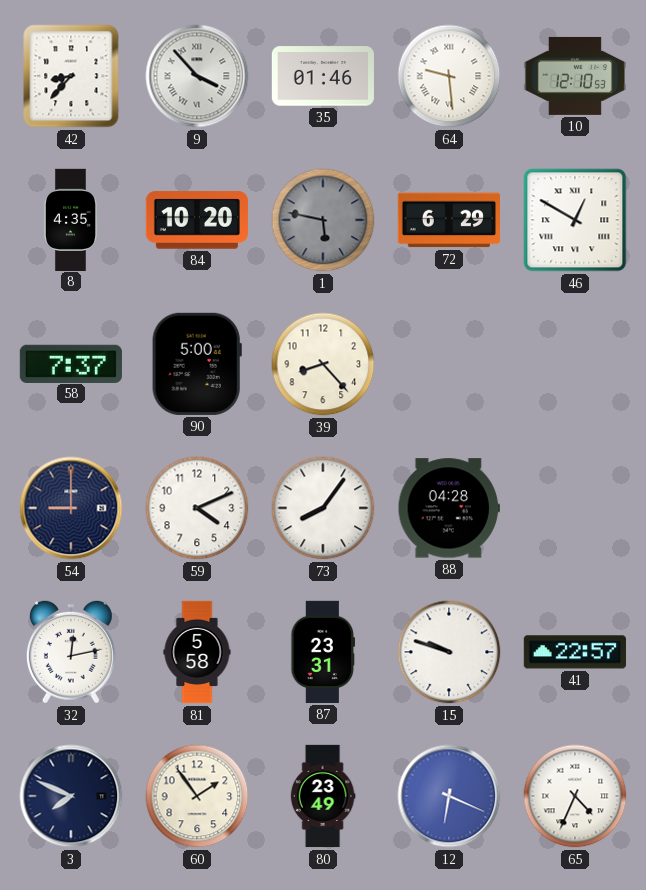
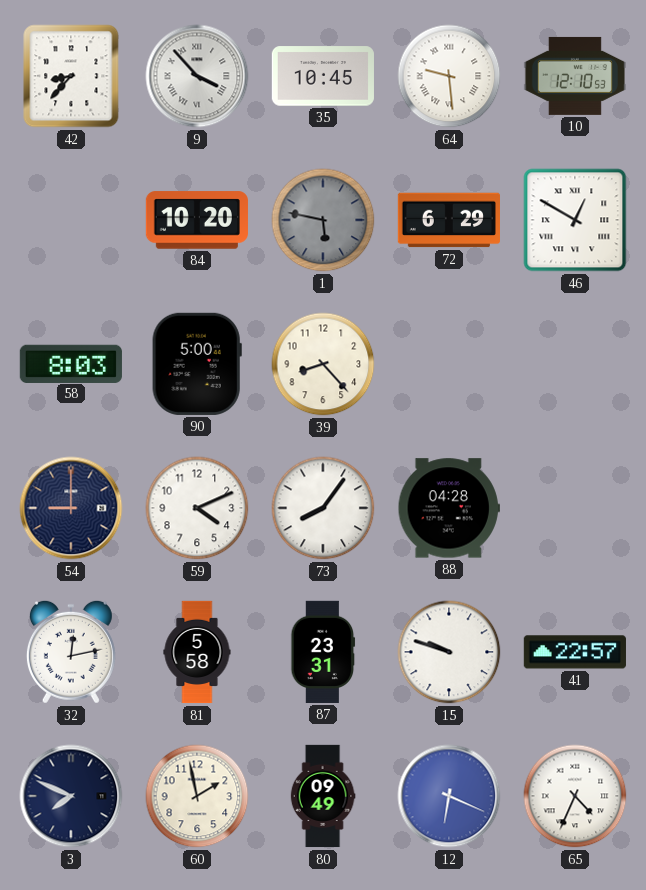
35: 01:46 -> 10:45
8: 4:35 -> none
58: 7:37 -> 8:03
60: 1:54 -> 1:58
80: 23:49 -> 09:49
